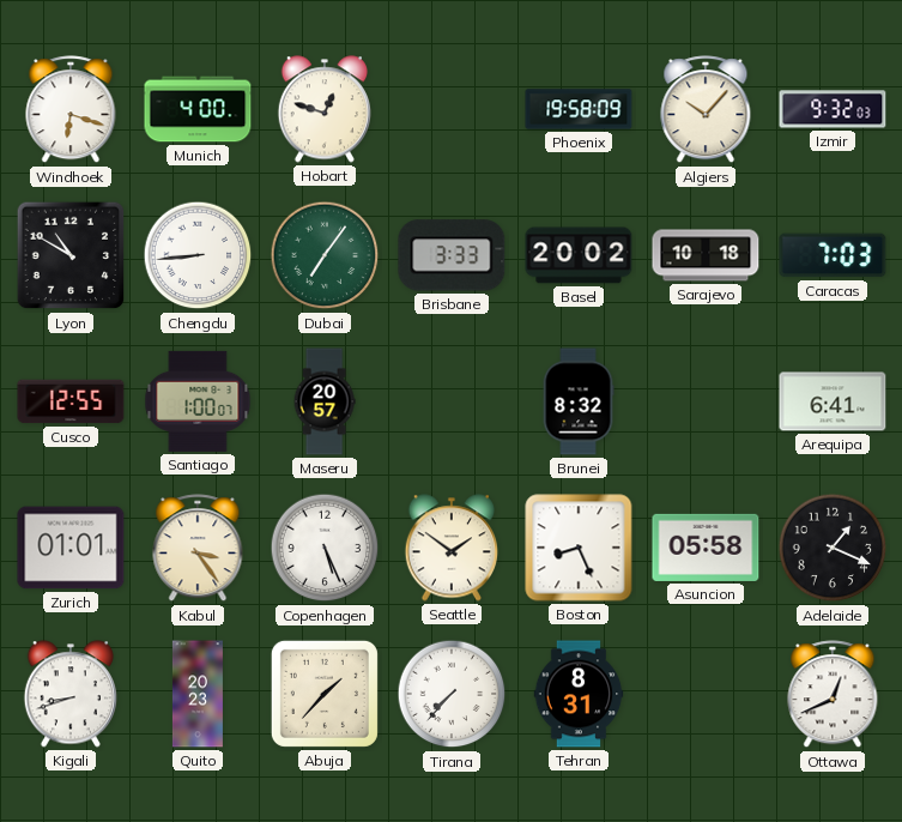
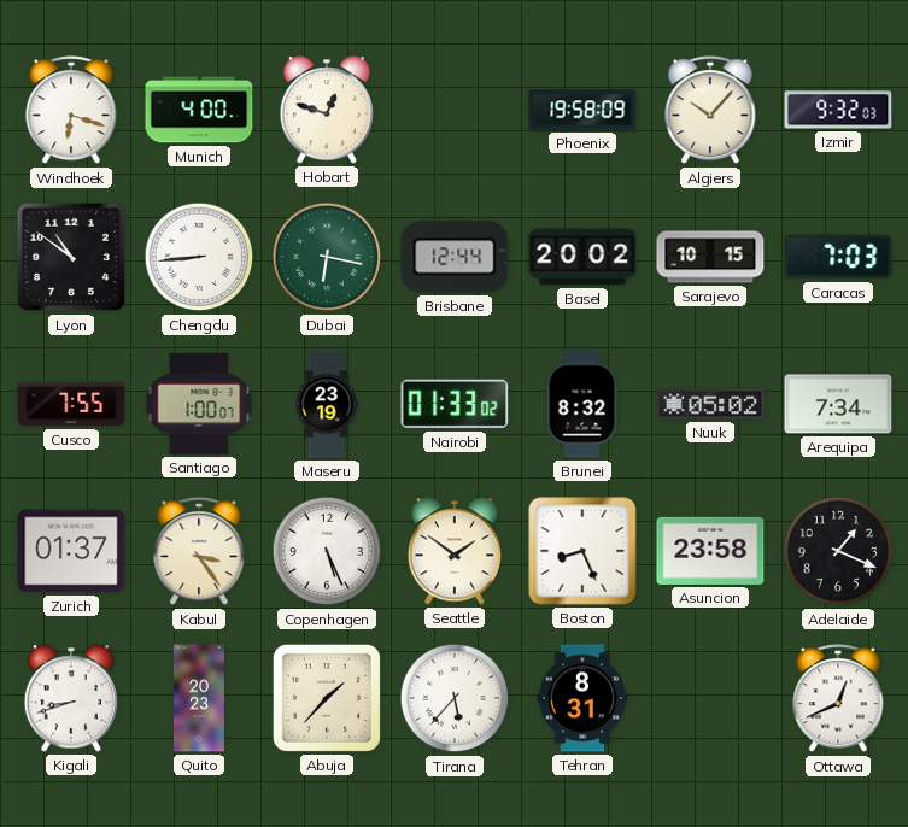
Lyon: 10:50 -> 10:51
Dubai: 7:06 -> 6:17
Brisbane: 3:33 -> 12:44
Sarajevo: 10:18 -> 10:15
Cusco: 12:55 -> 7:55
Maseru: 20:57 -> 23:19
Nairobi: none -> 01:33
Nuuk: none -> 05:02
Arequipa: 6:41 -> 7:34
Zurich: 01:01 -> 01:37
Asuncion: 05:58 -> 23:58
Tirana: 7:37 -> 5:37
